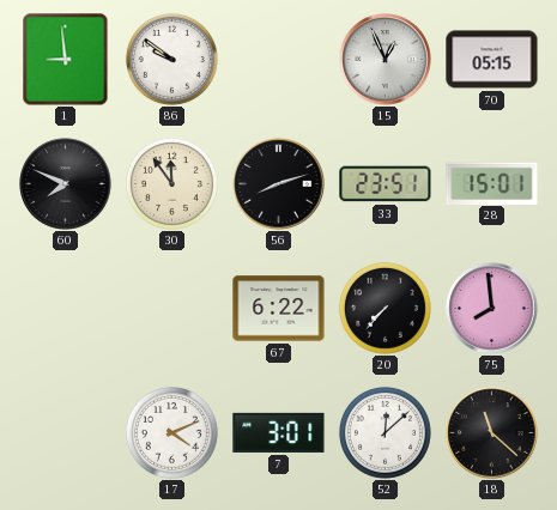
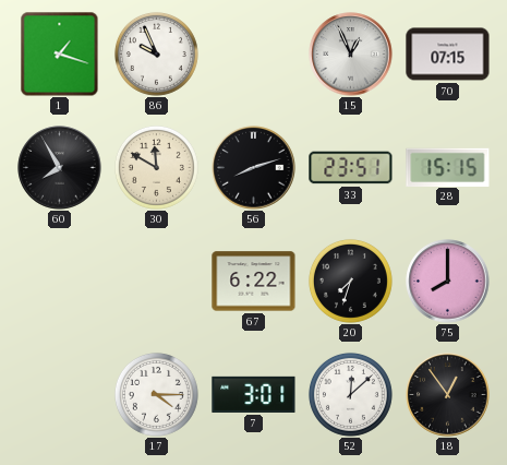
1: 8:59 -> 1:18
86: 9:51 -> 9:56
70: 05:15 -> 07:15
60: 7:49 -> 7:55
30: 11:54 -> 11:50
28: 15:01 -> 15:15
20: 7:37 -> 7:33
75: 7:59 -> 8:00
17: 4:11 -> 4:15
18: 11:22 -> 12:54
